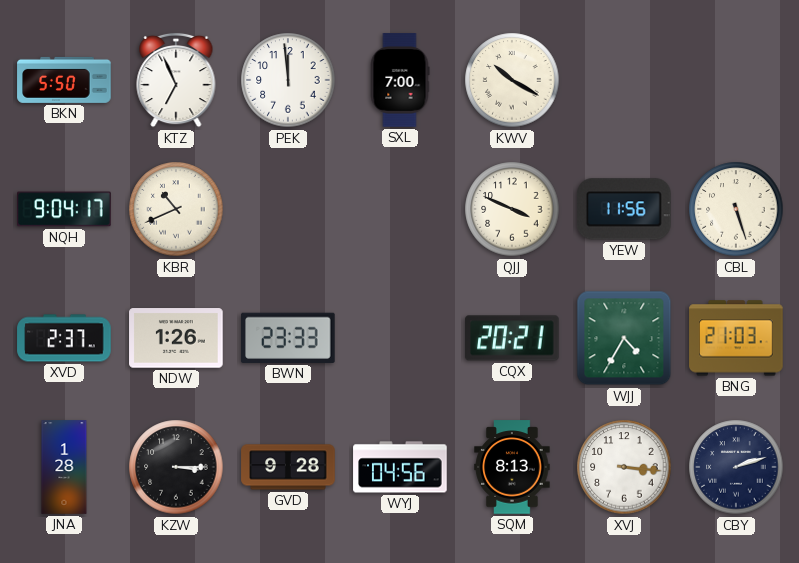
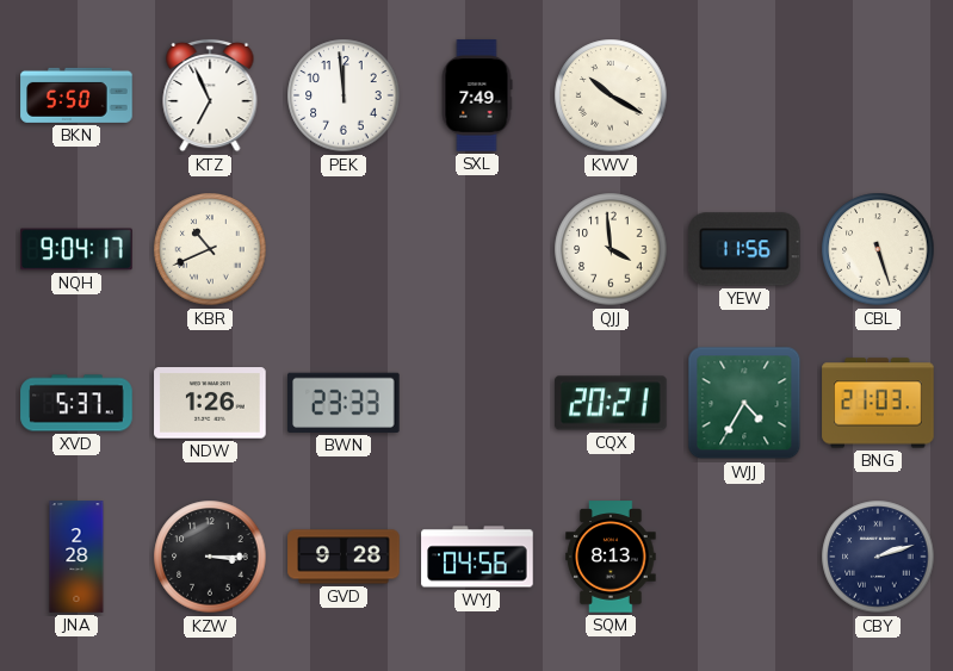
SXL: 7:00 -> 7:49
QJJ: 3:49 -> 3:59
XVD: 2:37 -> 5:37
JNA: 1:28 -> 2:28
XVJ: 3:16 -> none
